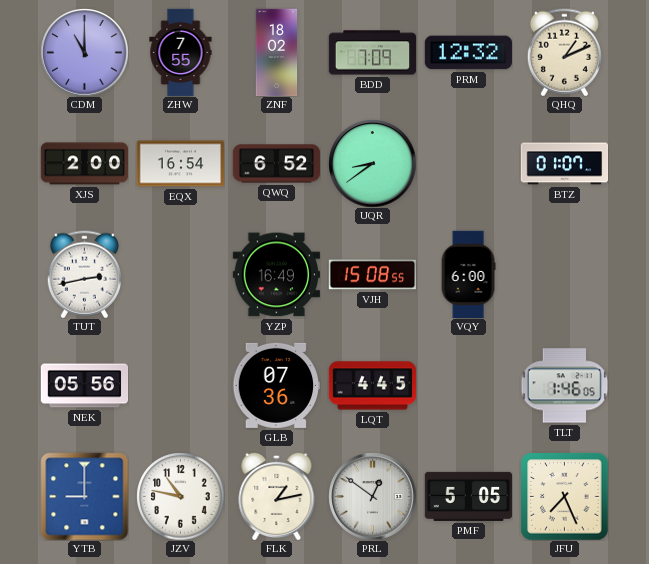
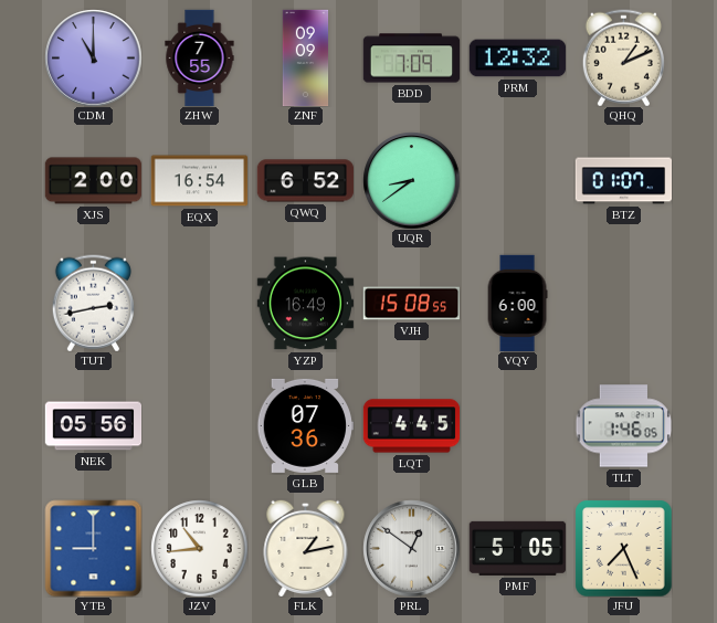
ZNF: 18:02 -> 09:09
JZV: 10:47 -> 10:44
